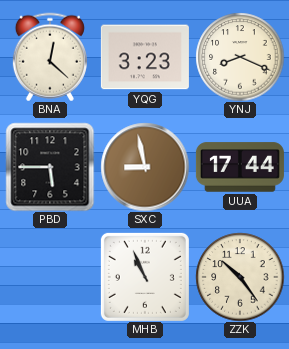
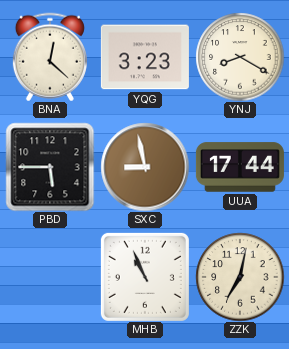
YNJ: 8:19 -> 8:20
ZZK: 10:24 -> 7:02
